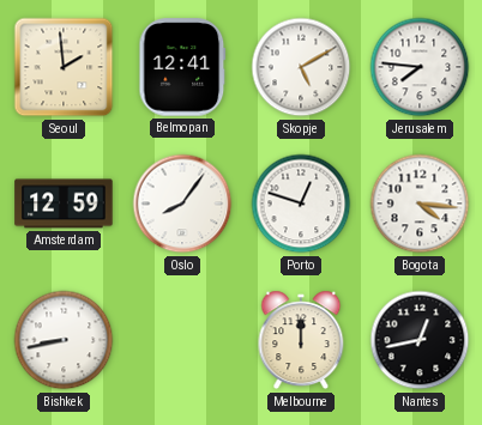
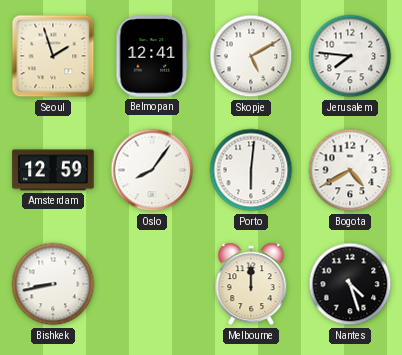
Seoul: 1:59 -> 1:57
Porto: 12:48 -> 6:01
Bogota: 4:16 -> 4:40
Nantes: 12:43 -> 4:27
